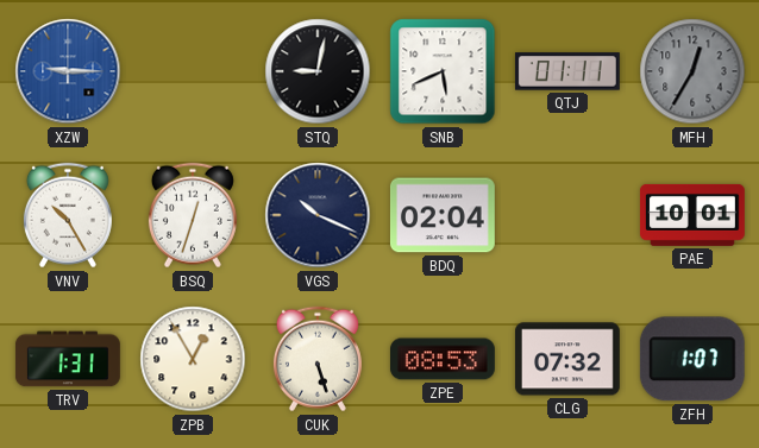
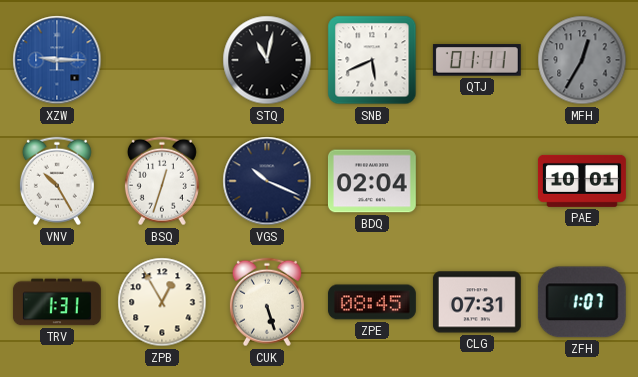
STQ: 9:02 -> 11:02
ZPE: 08:53 -> 08:45
CLG: 07:32 -> 07:31
